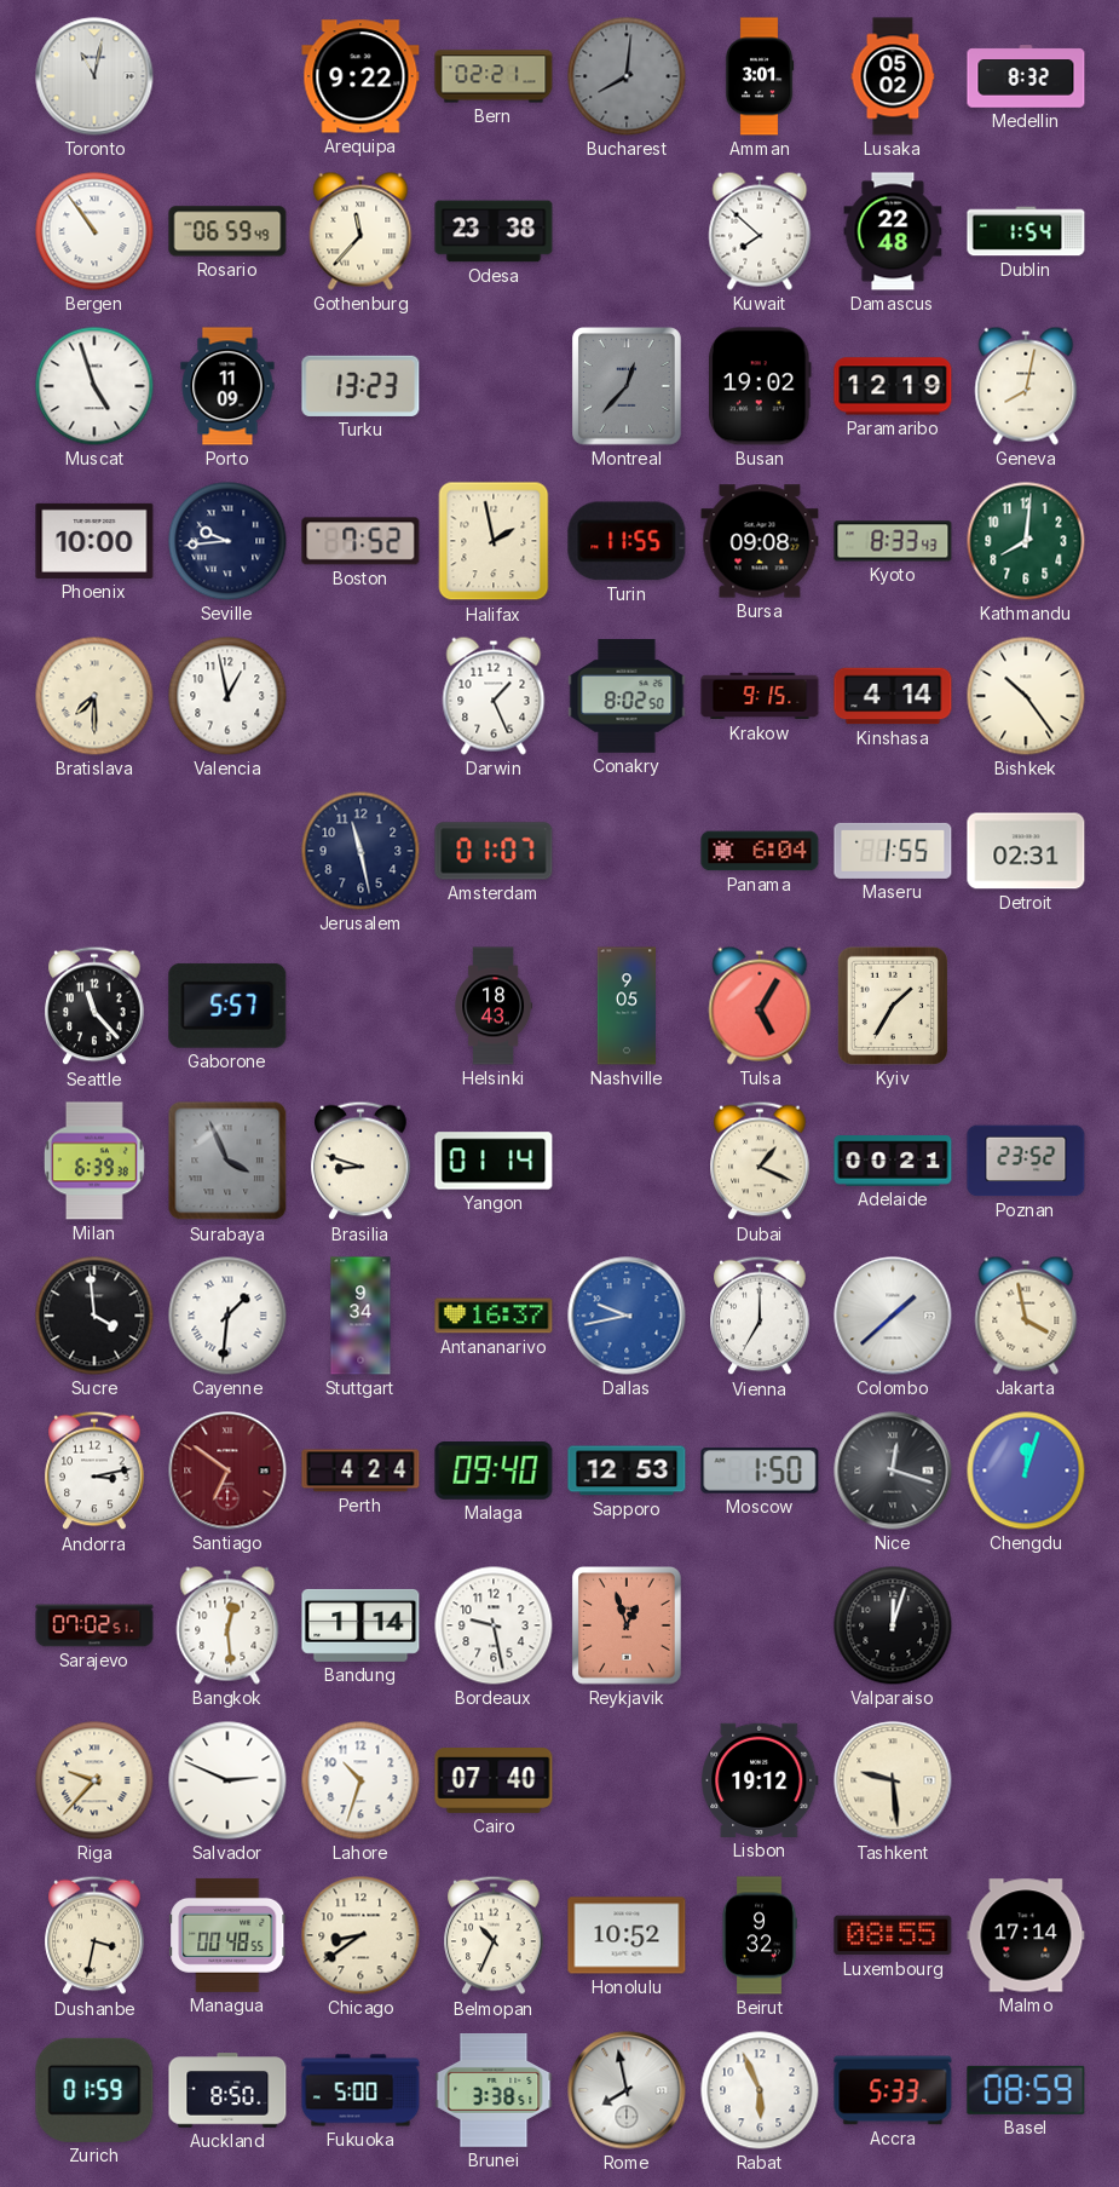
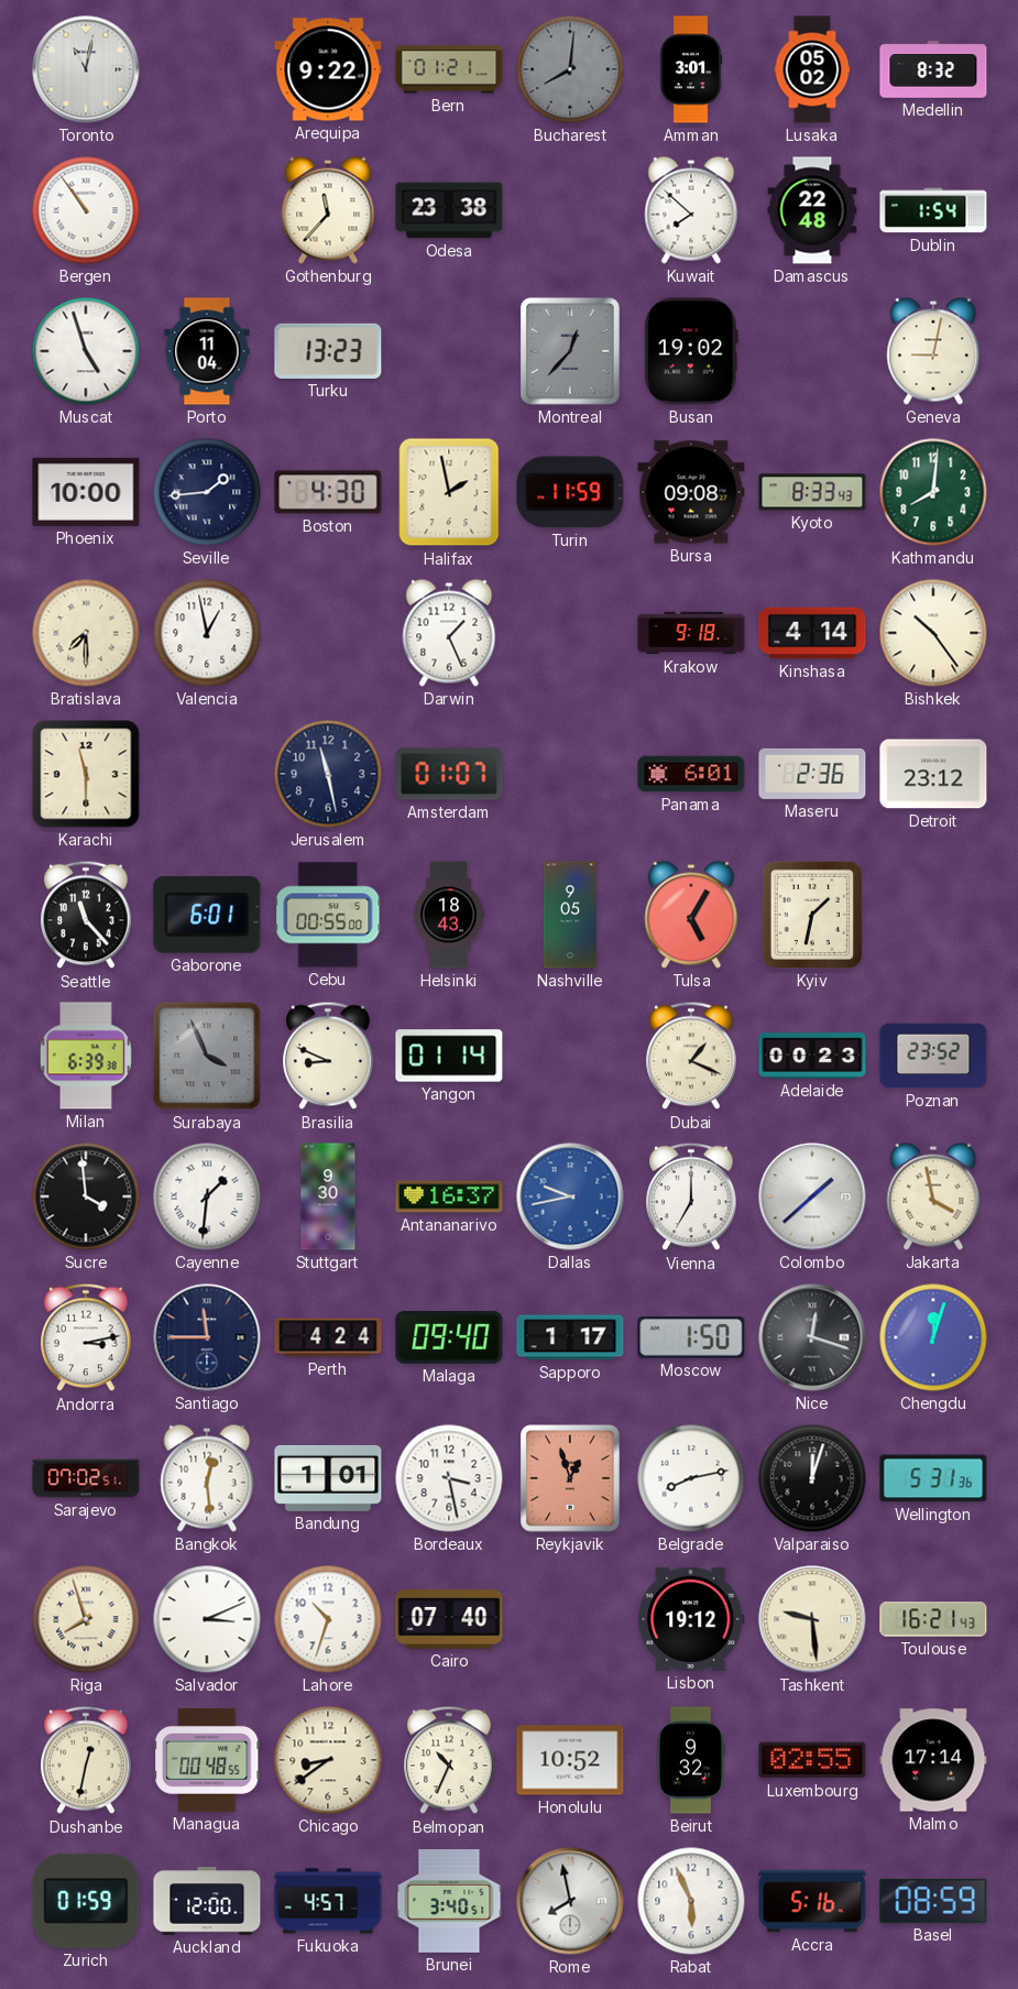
Bern: 02:21 -> 01:21
Rosario: 06:59 -> none
Porto: 11:09 -> 11:04
Paramaribo: 12:19 -> none
Geneva: 8:02 -> 9:02
Seville: 9:44 -> 1:44
Boston: 7:52 -> 4:30
Turin: 11:55 -> 11:59
Conakry: 8:02 -> none
Krakow: 9:15 -> 9:18
Karachi: none -> 11:30
Panama: 6:04 -> 6:01
Maseru: 1:55 -> 2:36
Detroit: 02:31 -> 23:12
Gaborone: 5:57 -> 6:01
Cebu: none -> 00:55
Kyiv: 1:35 -> 1:32
Brasilia: 8:48 -> 8:49
Adelaide: 00:21 -> 00:23
Stuttgart: 9:34 -> 9:30
Santiago: 6:51 -> 11:45
Santiago dial: burgundy -> navy
Sapporo: 12:53 -> 1:17
Bandung: 1:14 -> 1:01
Bordeaux: 9:28 -> 3:28
Belgrade: none -> 8:13
Wellington: none -> 5:31
Riga: 9:37 -> 7:57
Salvador: 2:49 -> 3:11
Toulouse: none -> 16:21
Dushanbe: 3:32 -> 12:32
Luxembourg: 08:55 -> 02:55
Auckland: 8:50 -> 12:00
Fukuoka: 5:00 -> 4:57
Brunei: 3:38 -> 3:40
Accra: 5:33 -> 5:16
